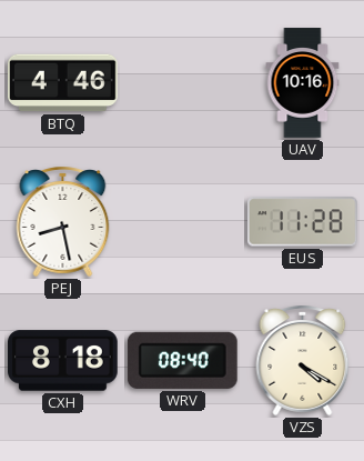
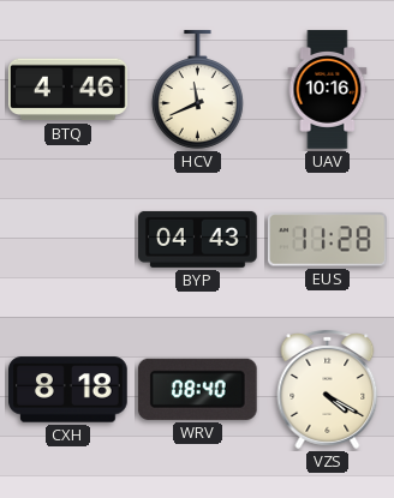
HCV: none -> 11:41
PEJ: 8:28 -> none
BYP: none -> 04:43
